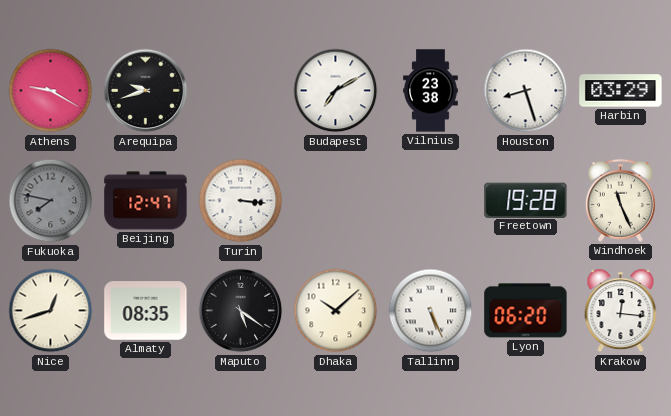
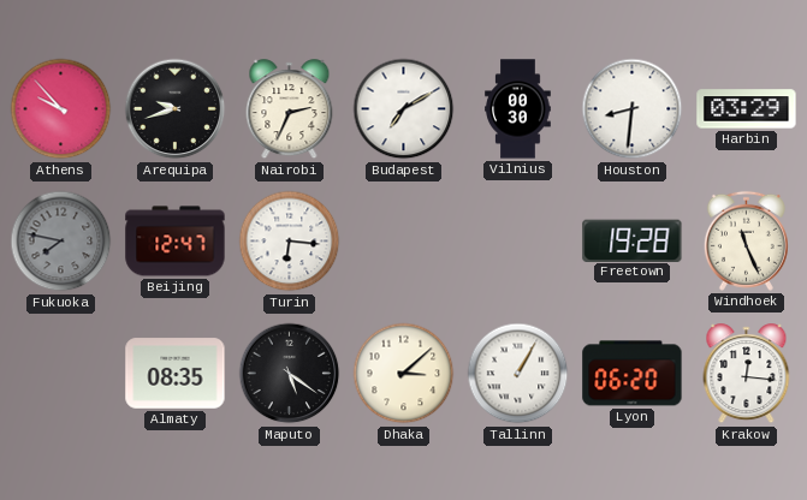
Athens: 9:20 -> 9:53
Nairobi: none -> 2:34
Vilnius: 23:38 -> 00:30
Houston: 8:27 -> 8:31
Turin: 3:16 -> 6:16
Nice: 12:42 -> none
Dhaka: 10:08 -> 3:08
Tallinn: 5:26 -> 1:05
